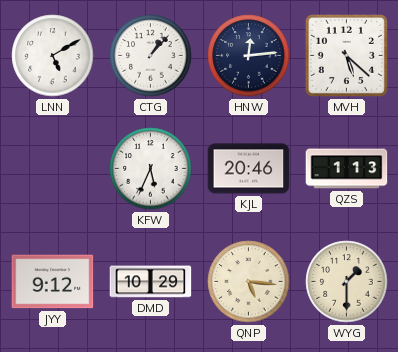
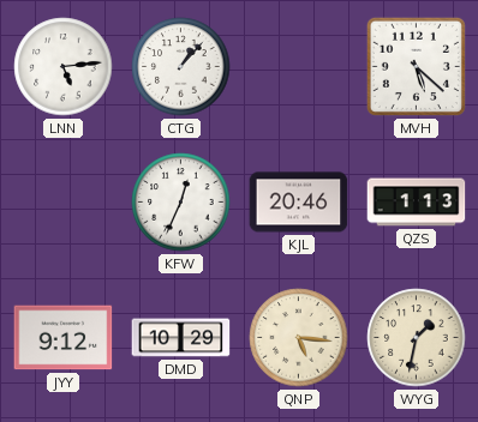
LNN: 5:10 -> 5:14
HNW: 12:14 -> none
KFW: 5:34 -> 12:34
WYG: 1:30 -> 1:32
